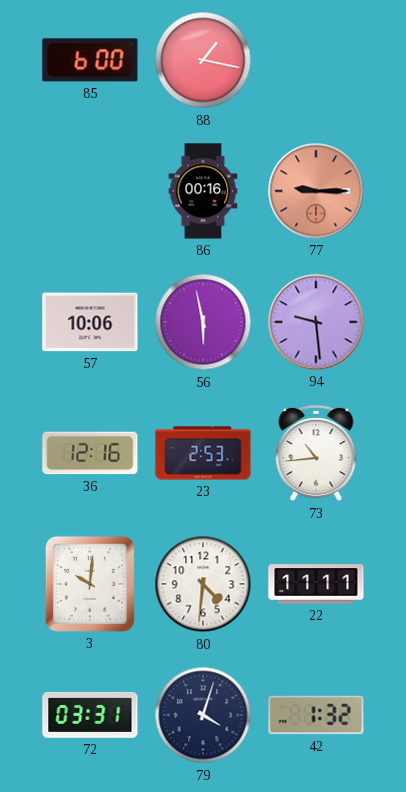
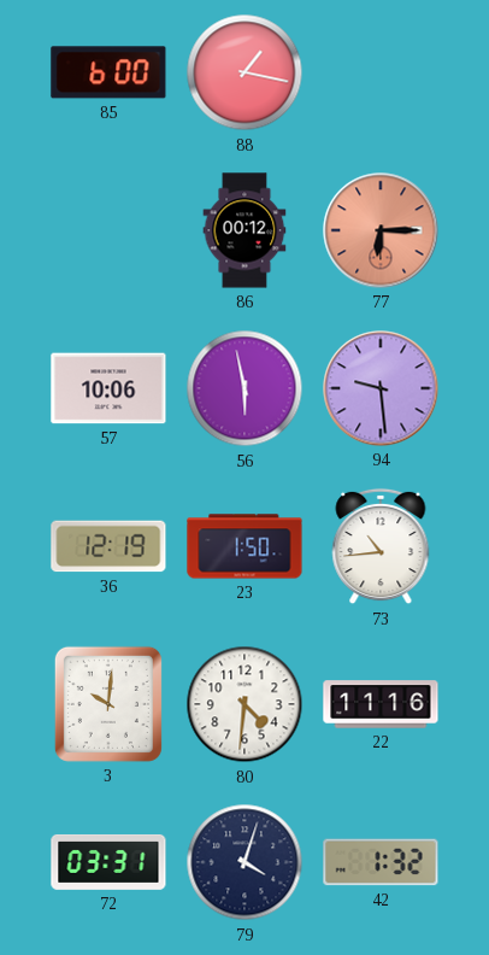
86: 00:16 -> 00:12
77: 9:15 -> 6:15
36: 12:16 -> 12:19
23: 2:53 -> 1:50
22: 11:11 -> 11:16
